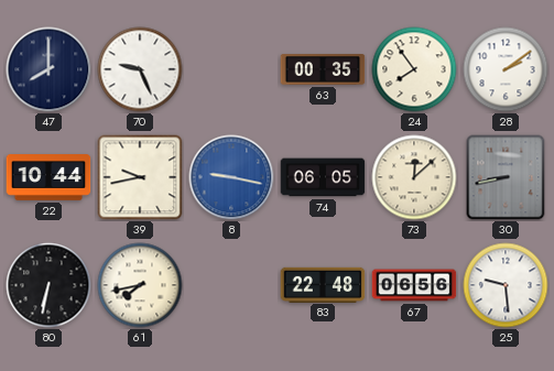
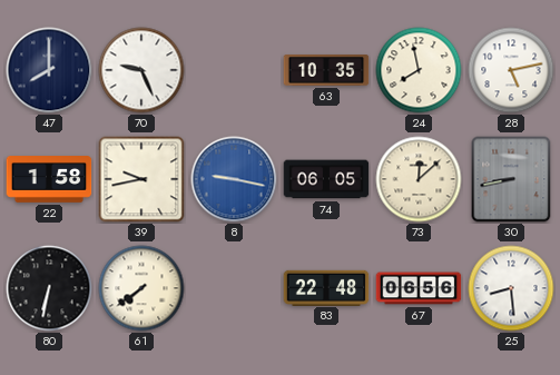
63: 00:35 -> 10:35
24: 7:54 -> 7:58
28: 2:09 -> 5:13
22: 10:44 -> 1:58
61: 7:43 -> 7:39
25: 9:29 -> 8:29
